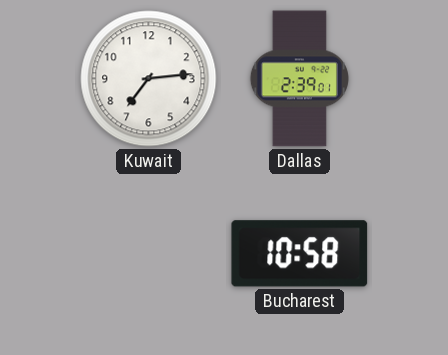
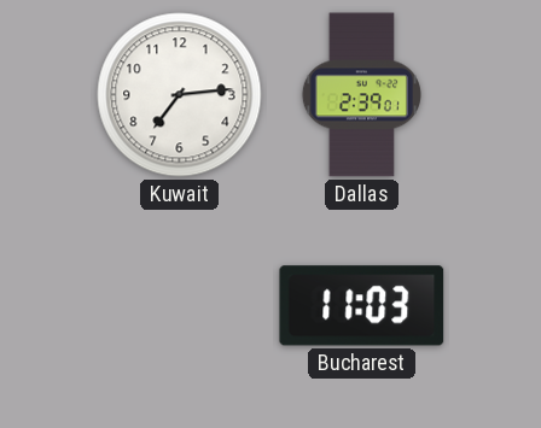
Bucharest: 10:58 -> 11:03
